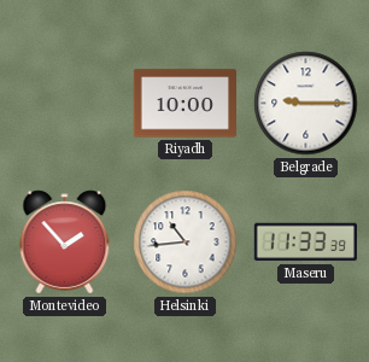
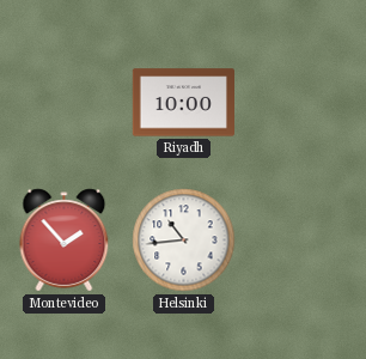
Belgrade: 9:15 -> none
Maseru: 11:33 -> none
